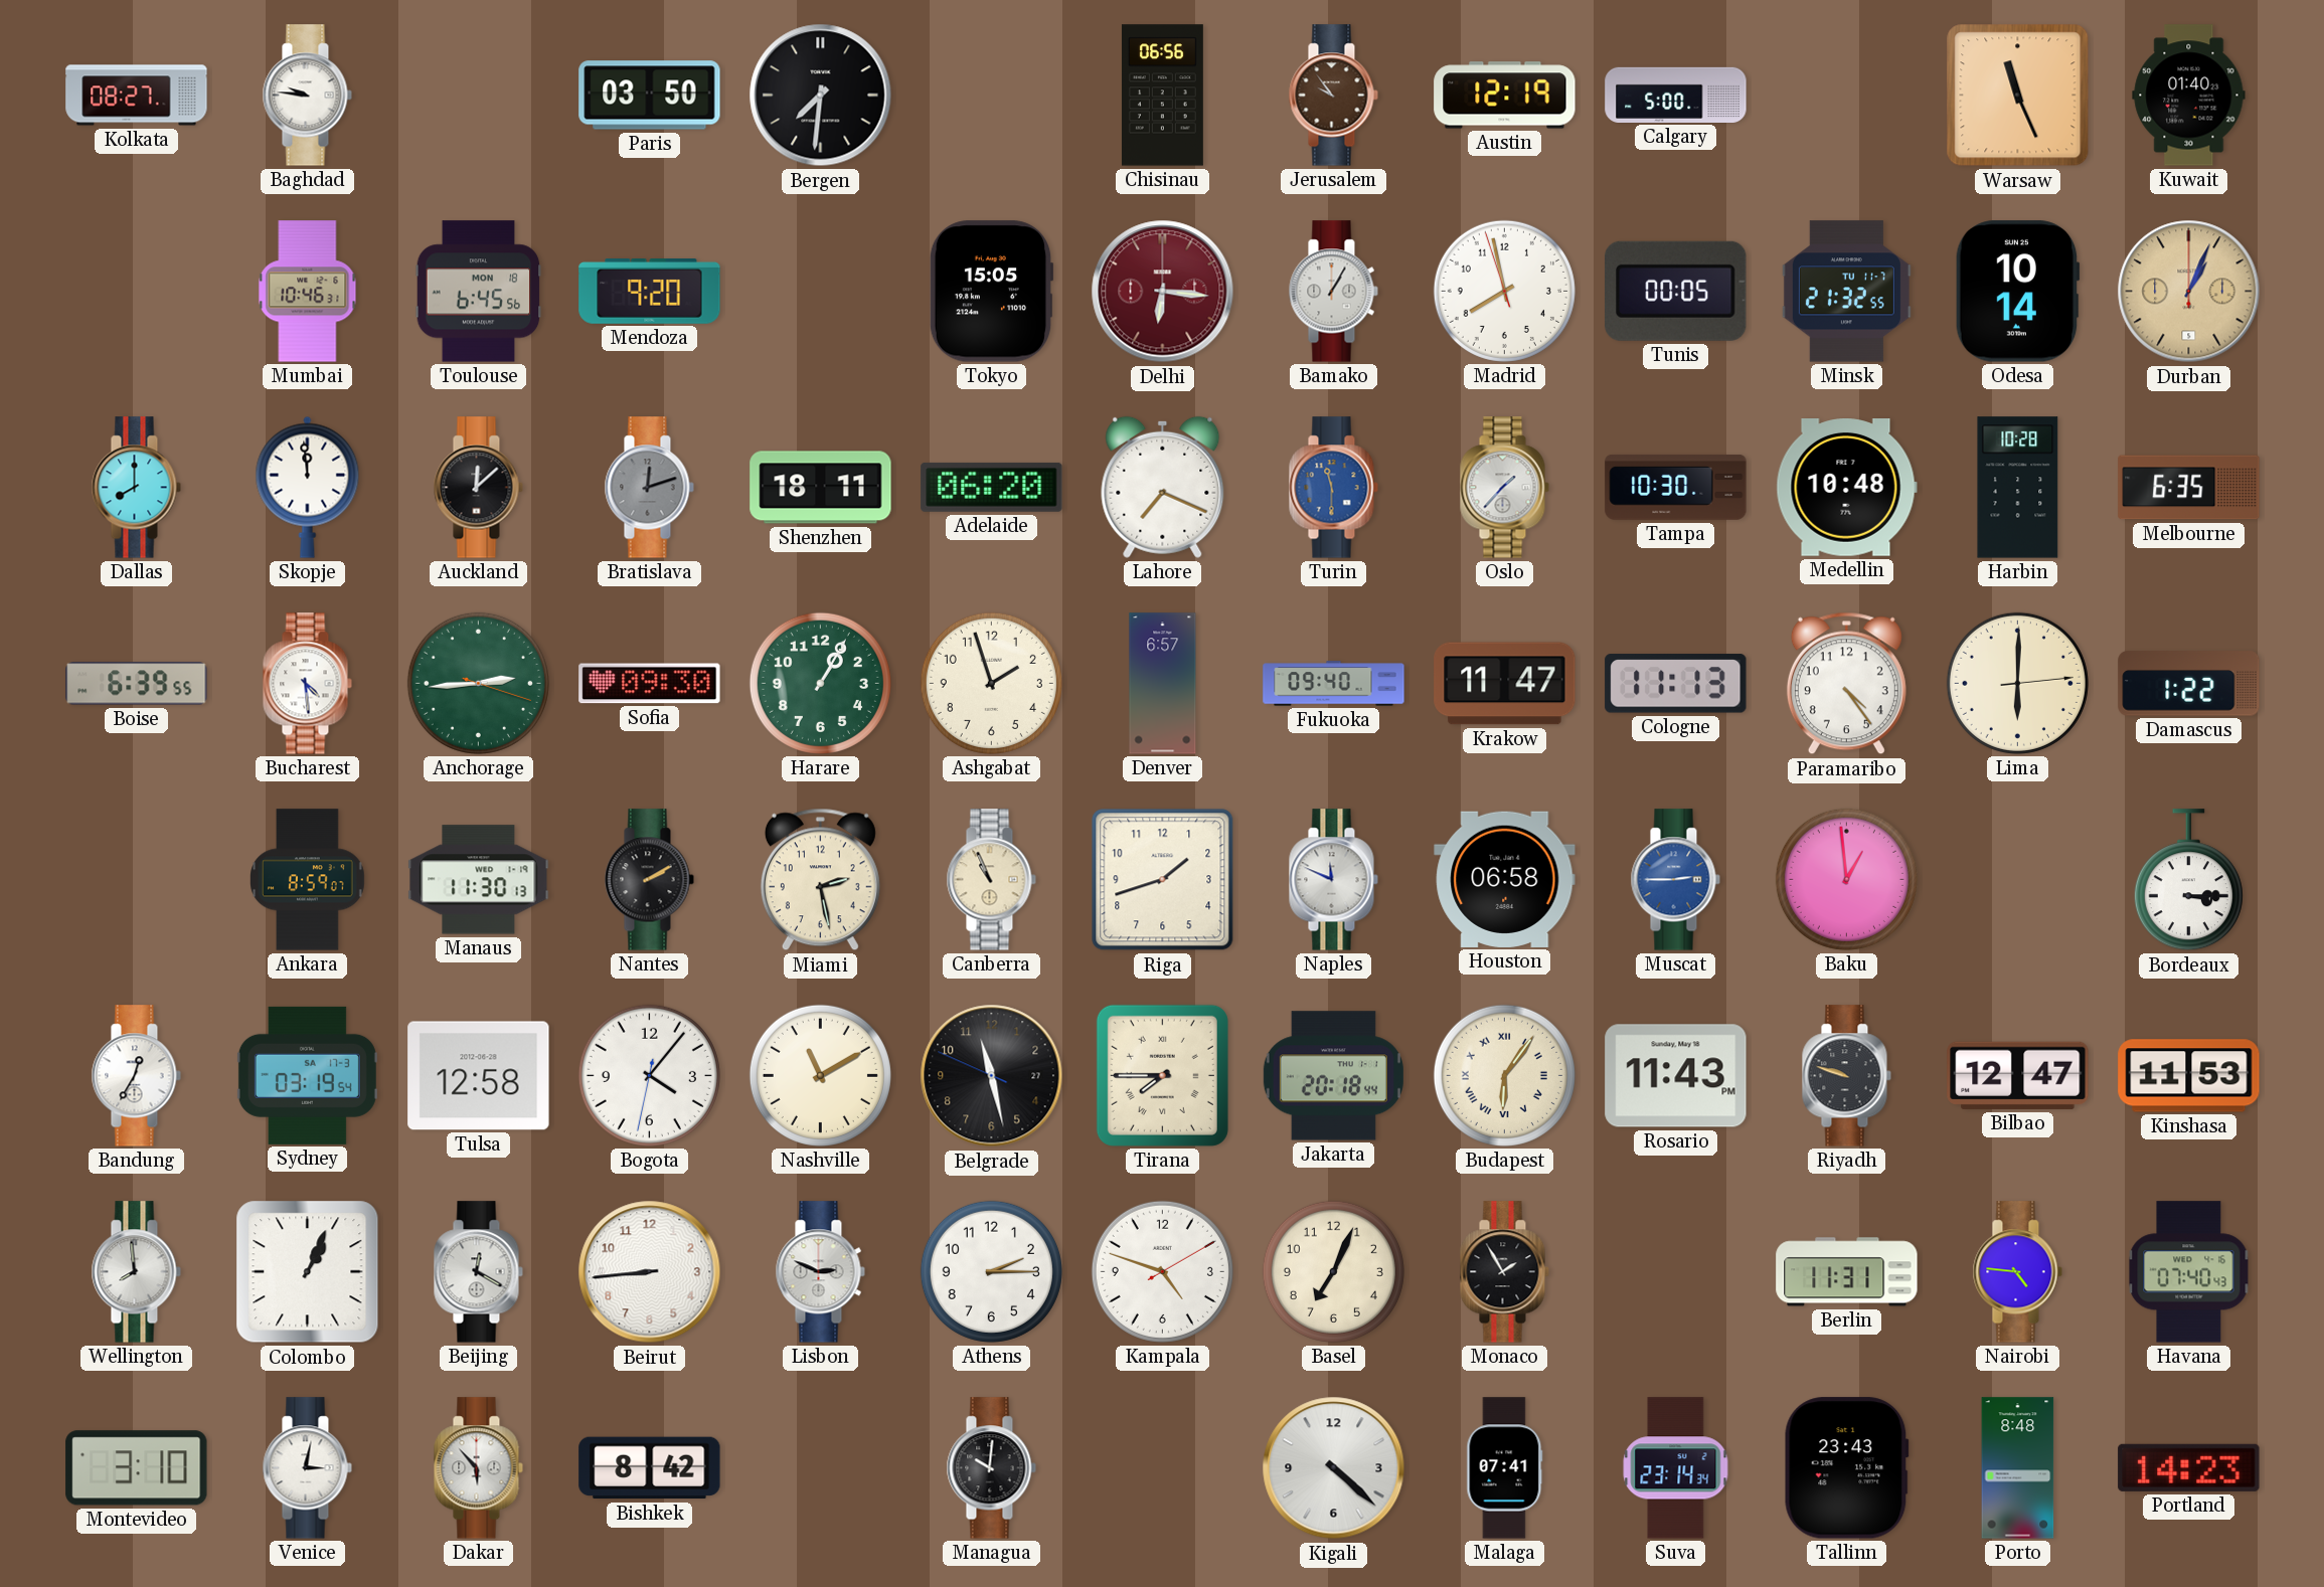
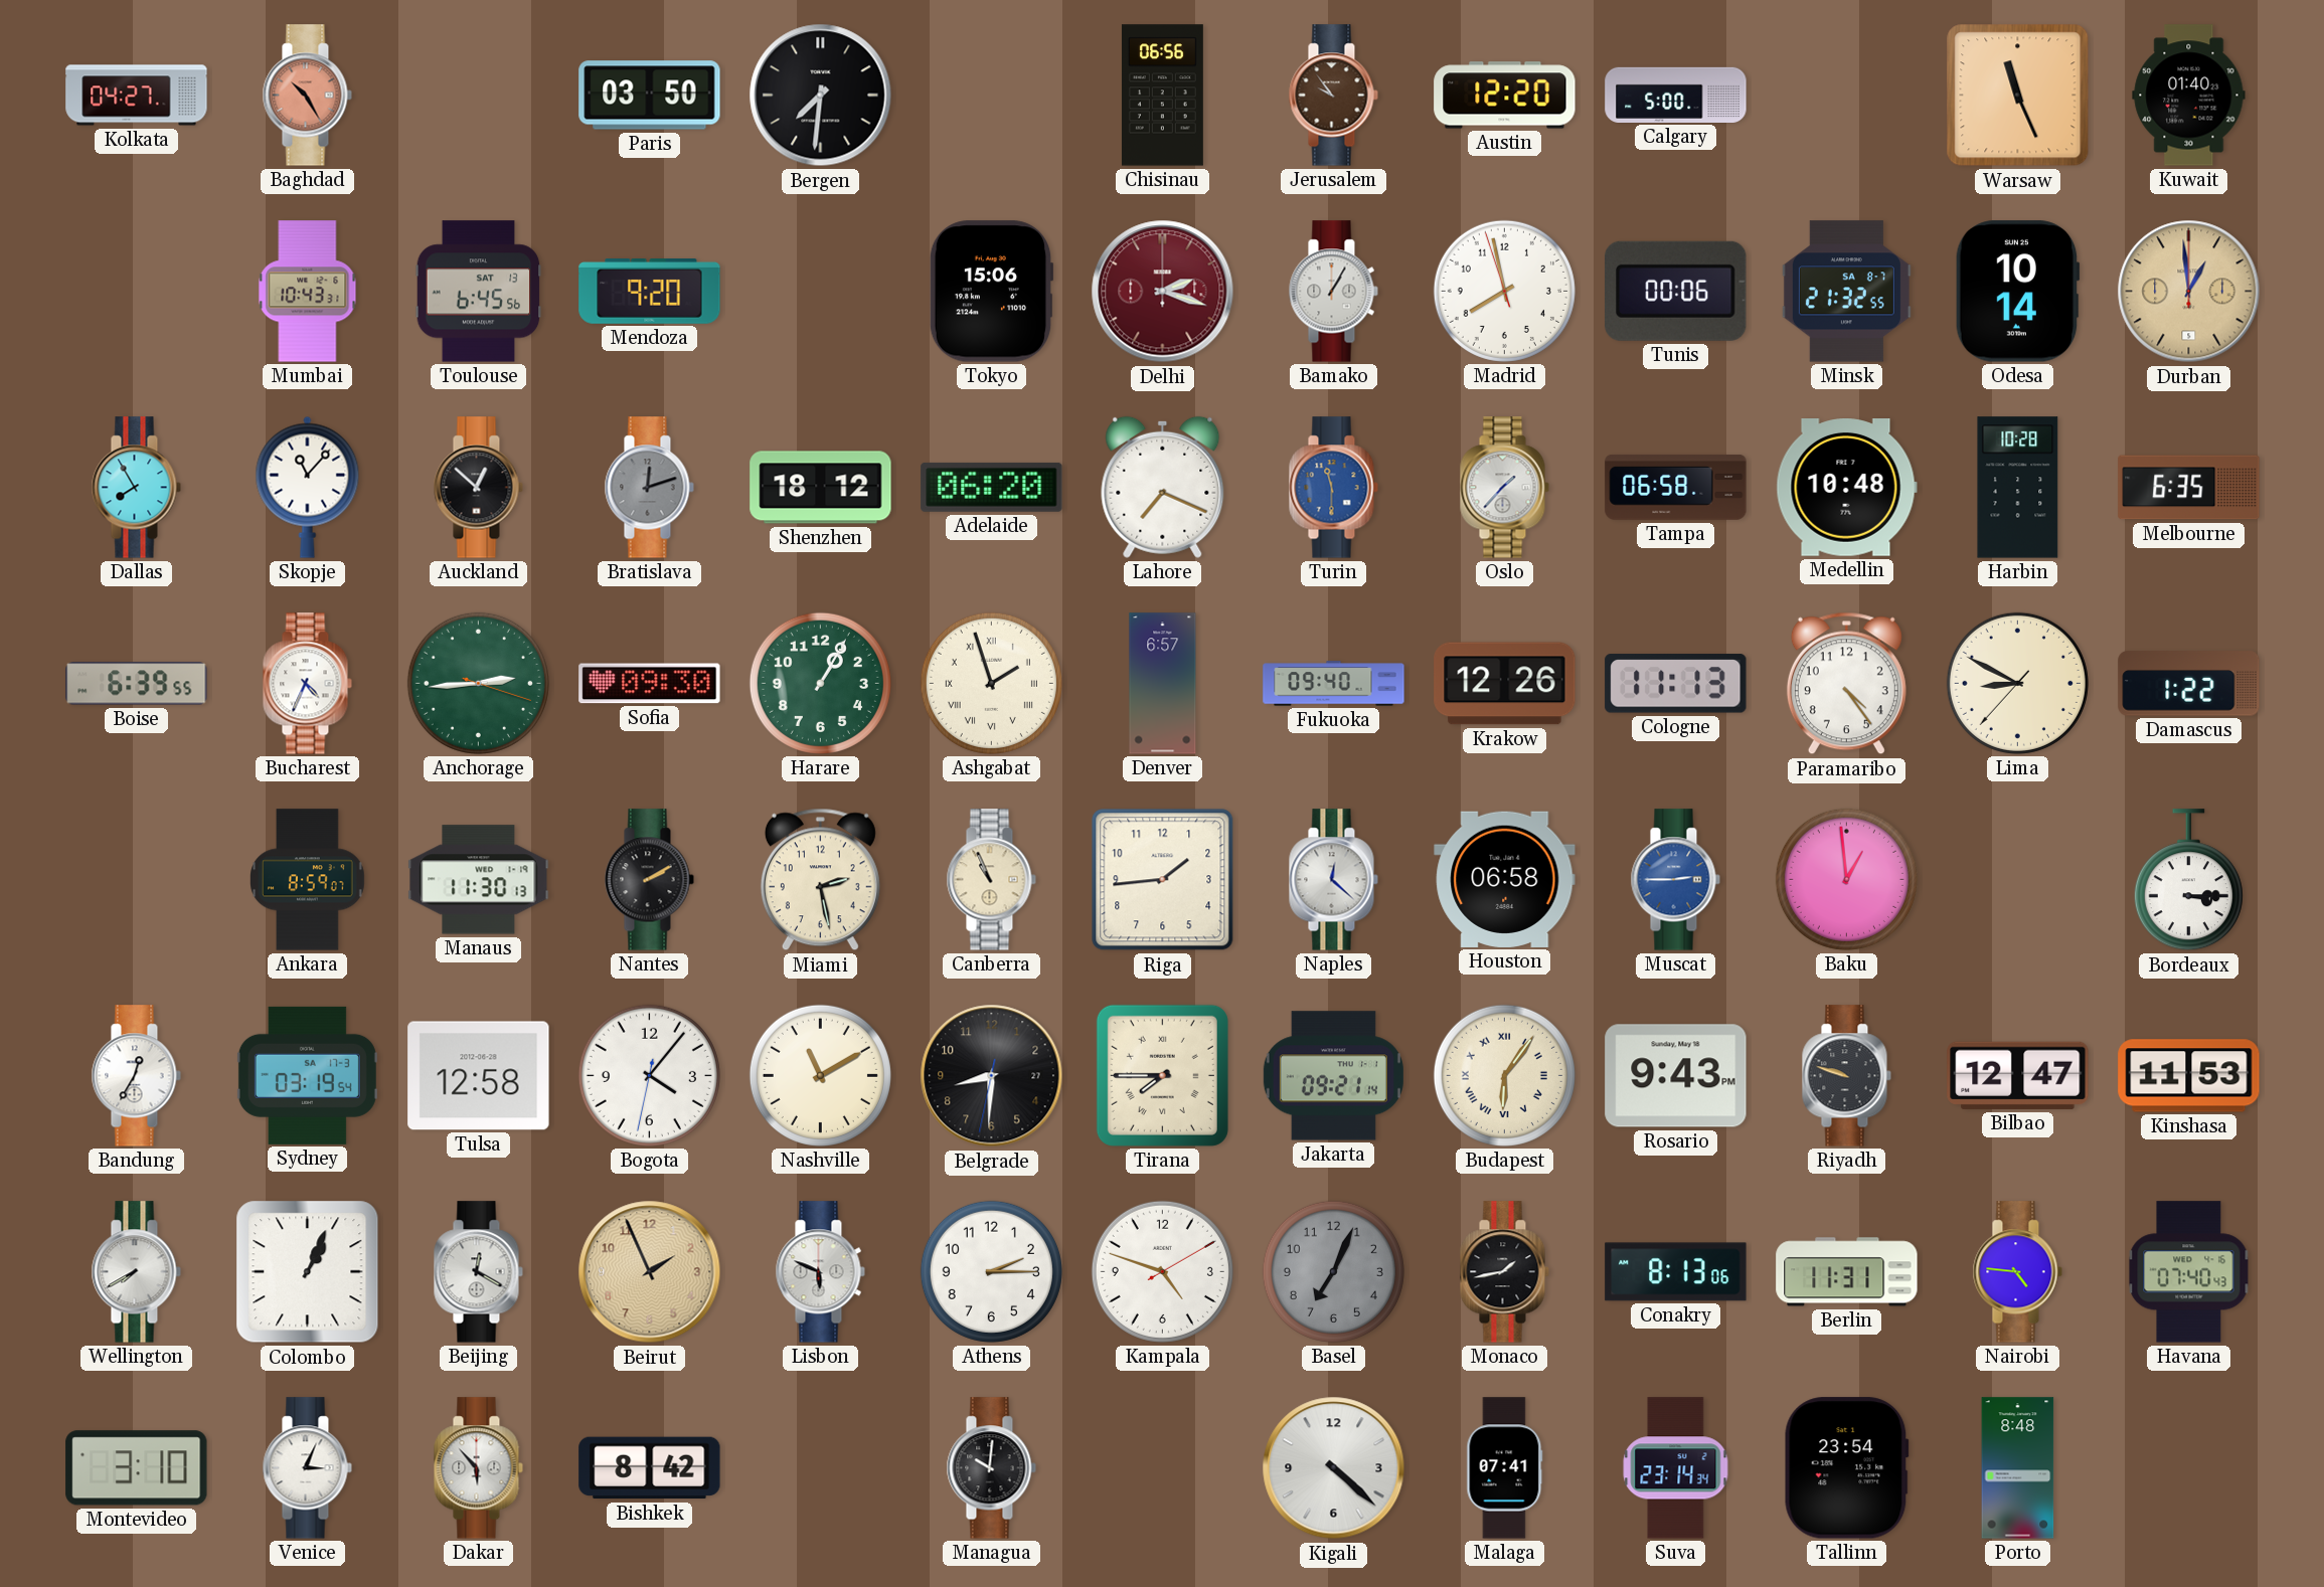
Kolkata: 08:27 -> 04:27
Baghdad: 9:46 -> 10:25
Baghdad dial: white -> salmon
Austin: 12:19 -> 12:20
Mumbai: 10:46 -> 10:43
Toulouse date: MON 18 -> SAT 13
Tokyo: 15:05 -> 15:06
Delhi: 6:16 -> 2:18
Tunis: 00:05 -> 00:06
Minsk date: TU 11-7 -> SA 8-7
Durban: 1:04 -> 12:59
Dallas: 8:00 -> 7:55
Skopje: 11:59 -> 11:07
Auckland: 12:08 -> 12:52
Shenzhen: 18:11 -> 18:12
Tampa: 10:30 -> 06:58
Bucharest: 4:29 -> 4:34
Ashgabat numerals: Arabic -> Roman
Krakow: 11:47 -> 12:26
Lima: 6:00 -> 8:49
Riga: 1:42 -> 1:44
Naples: 11:49 -> 12:22
Belgrade: 11:27 -> 8:30
Jakarta: 20:18 -> 09:21
Rosario: 11:43 -> 9:43
Wellington: 7:59 -> 7:40
Beirut: 8:44 -> 1:56
Beirut dial: white -> champagne
Lisbon: 2:49 -> 5:49
Basel dial: cream -> grey
Monaco: 1:55 -> 1:43
Conakry: none -> 8:13
Venice: 3:02 -> 3:04
Tallinn: 23:43 -> 23:54
Portland: 14:23 -> none
